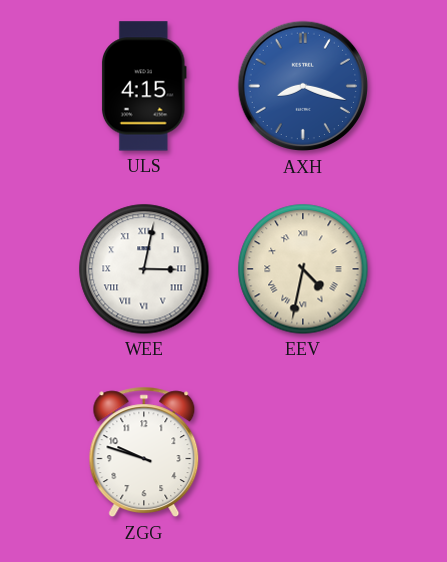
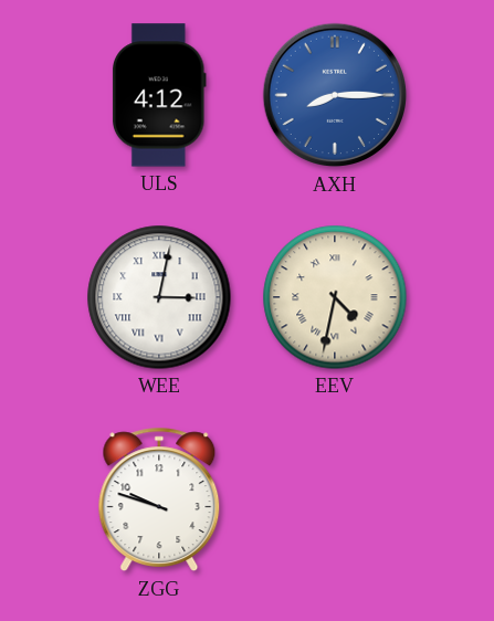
ULS: 4:15 -> 4:12
AXH: 8:18 -> 8:15
